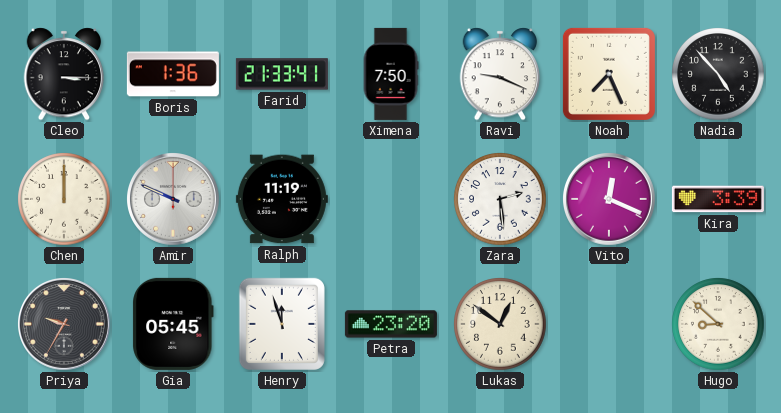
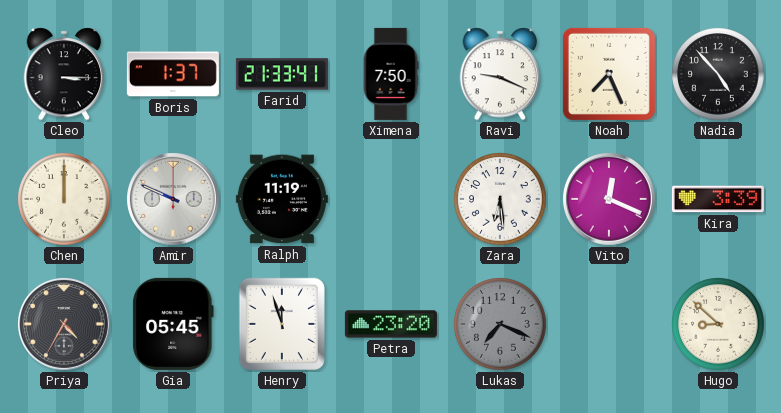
Boris: 1:36 -> 1:37
Zara: 2:29 -> 6:29
Priya: 9:35 -> 4:35
Lukas: 12:51 -> 7:19
Lukas dial: cream -> grey
